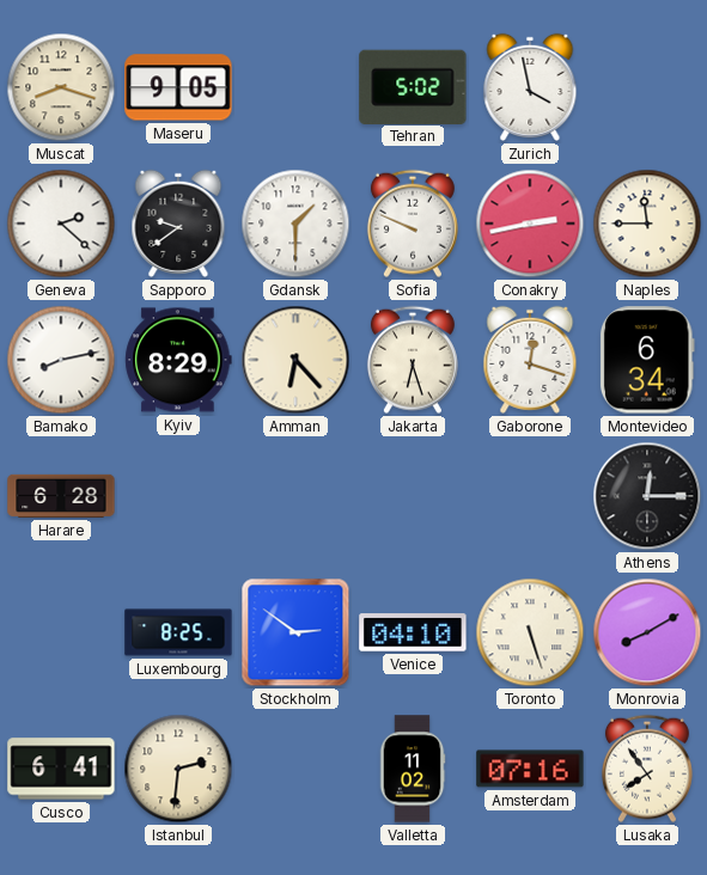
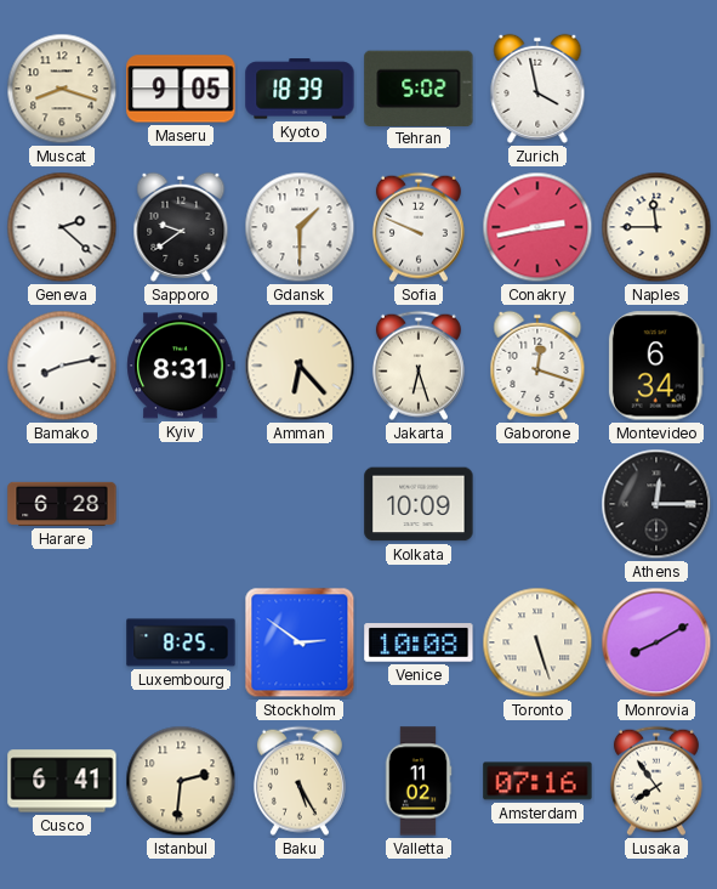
Kyoto: none -> 18:39
Kyiv: 8:29 -> 8:31
Kolkata: none -> 10:09
Venice: 04:10 -> 10:08
Baku: none -> 5:25
